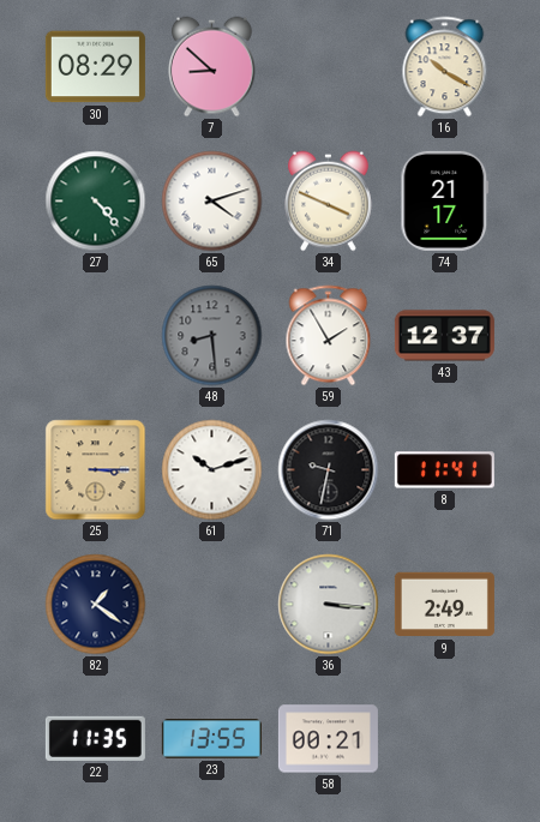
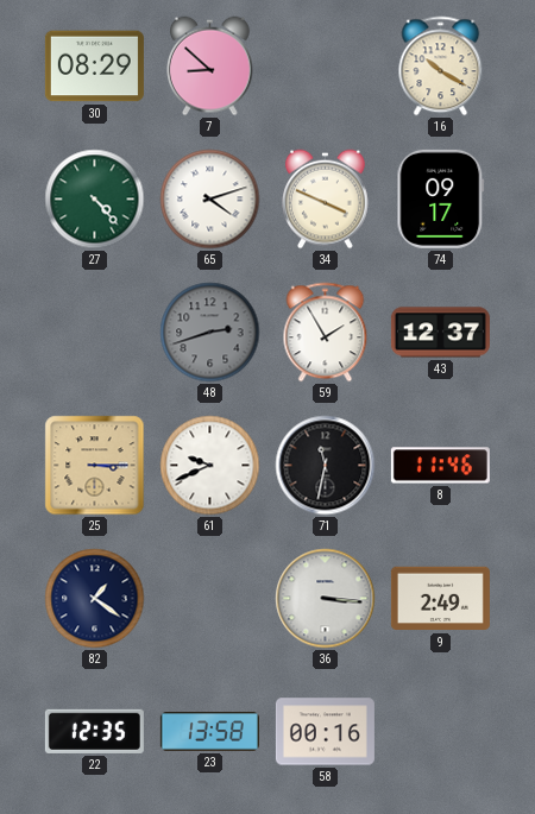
74: 21:17 -> 09:17
48: 8:29 -> 2:42
61: 10:12 -> 9:41
71: 9:32 -> 11:32
8: 11:41 -> 11:46
22: 11:35 -> 12:35
23: 13:55 -> 13:58
58: 00:21 -> 00:16
